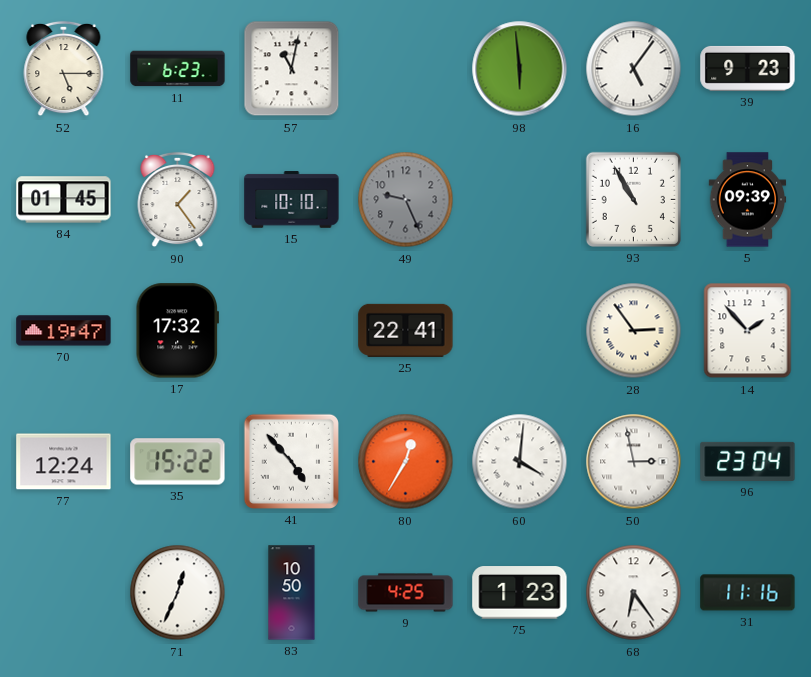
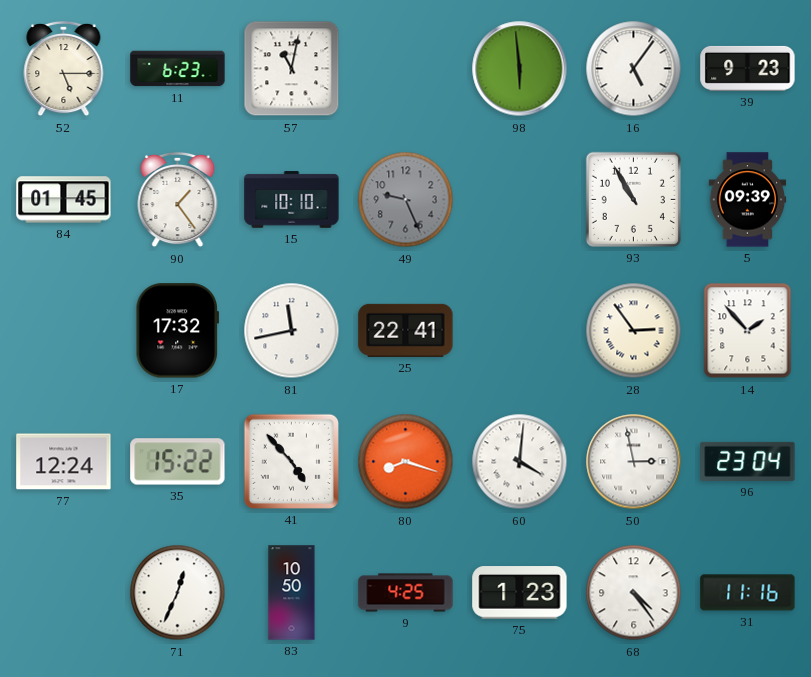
70: 19:47 -> none
81: none -> 11:43
80: 12:35 -> 8:18
68: 6:24 -> 4:24
